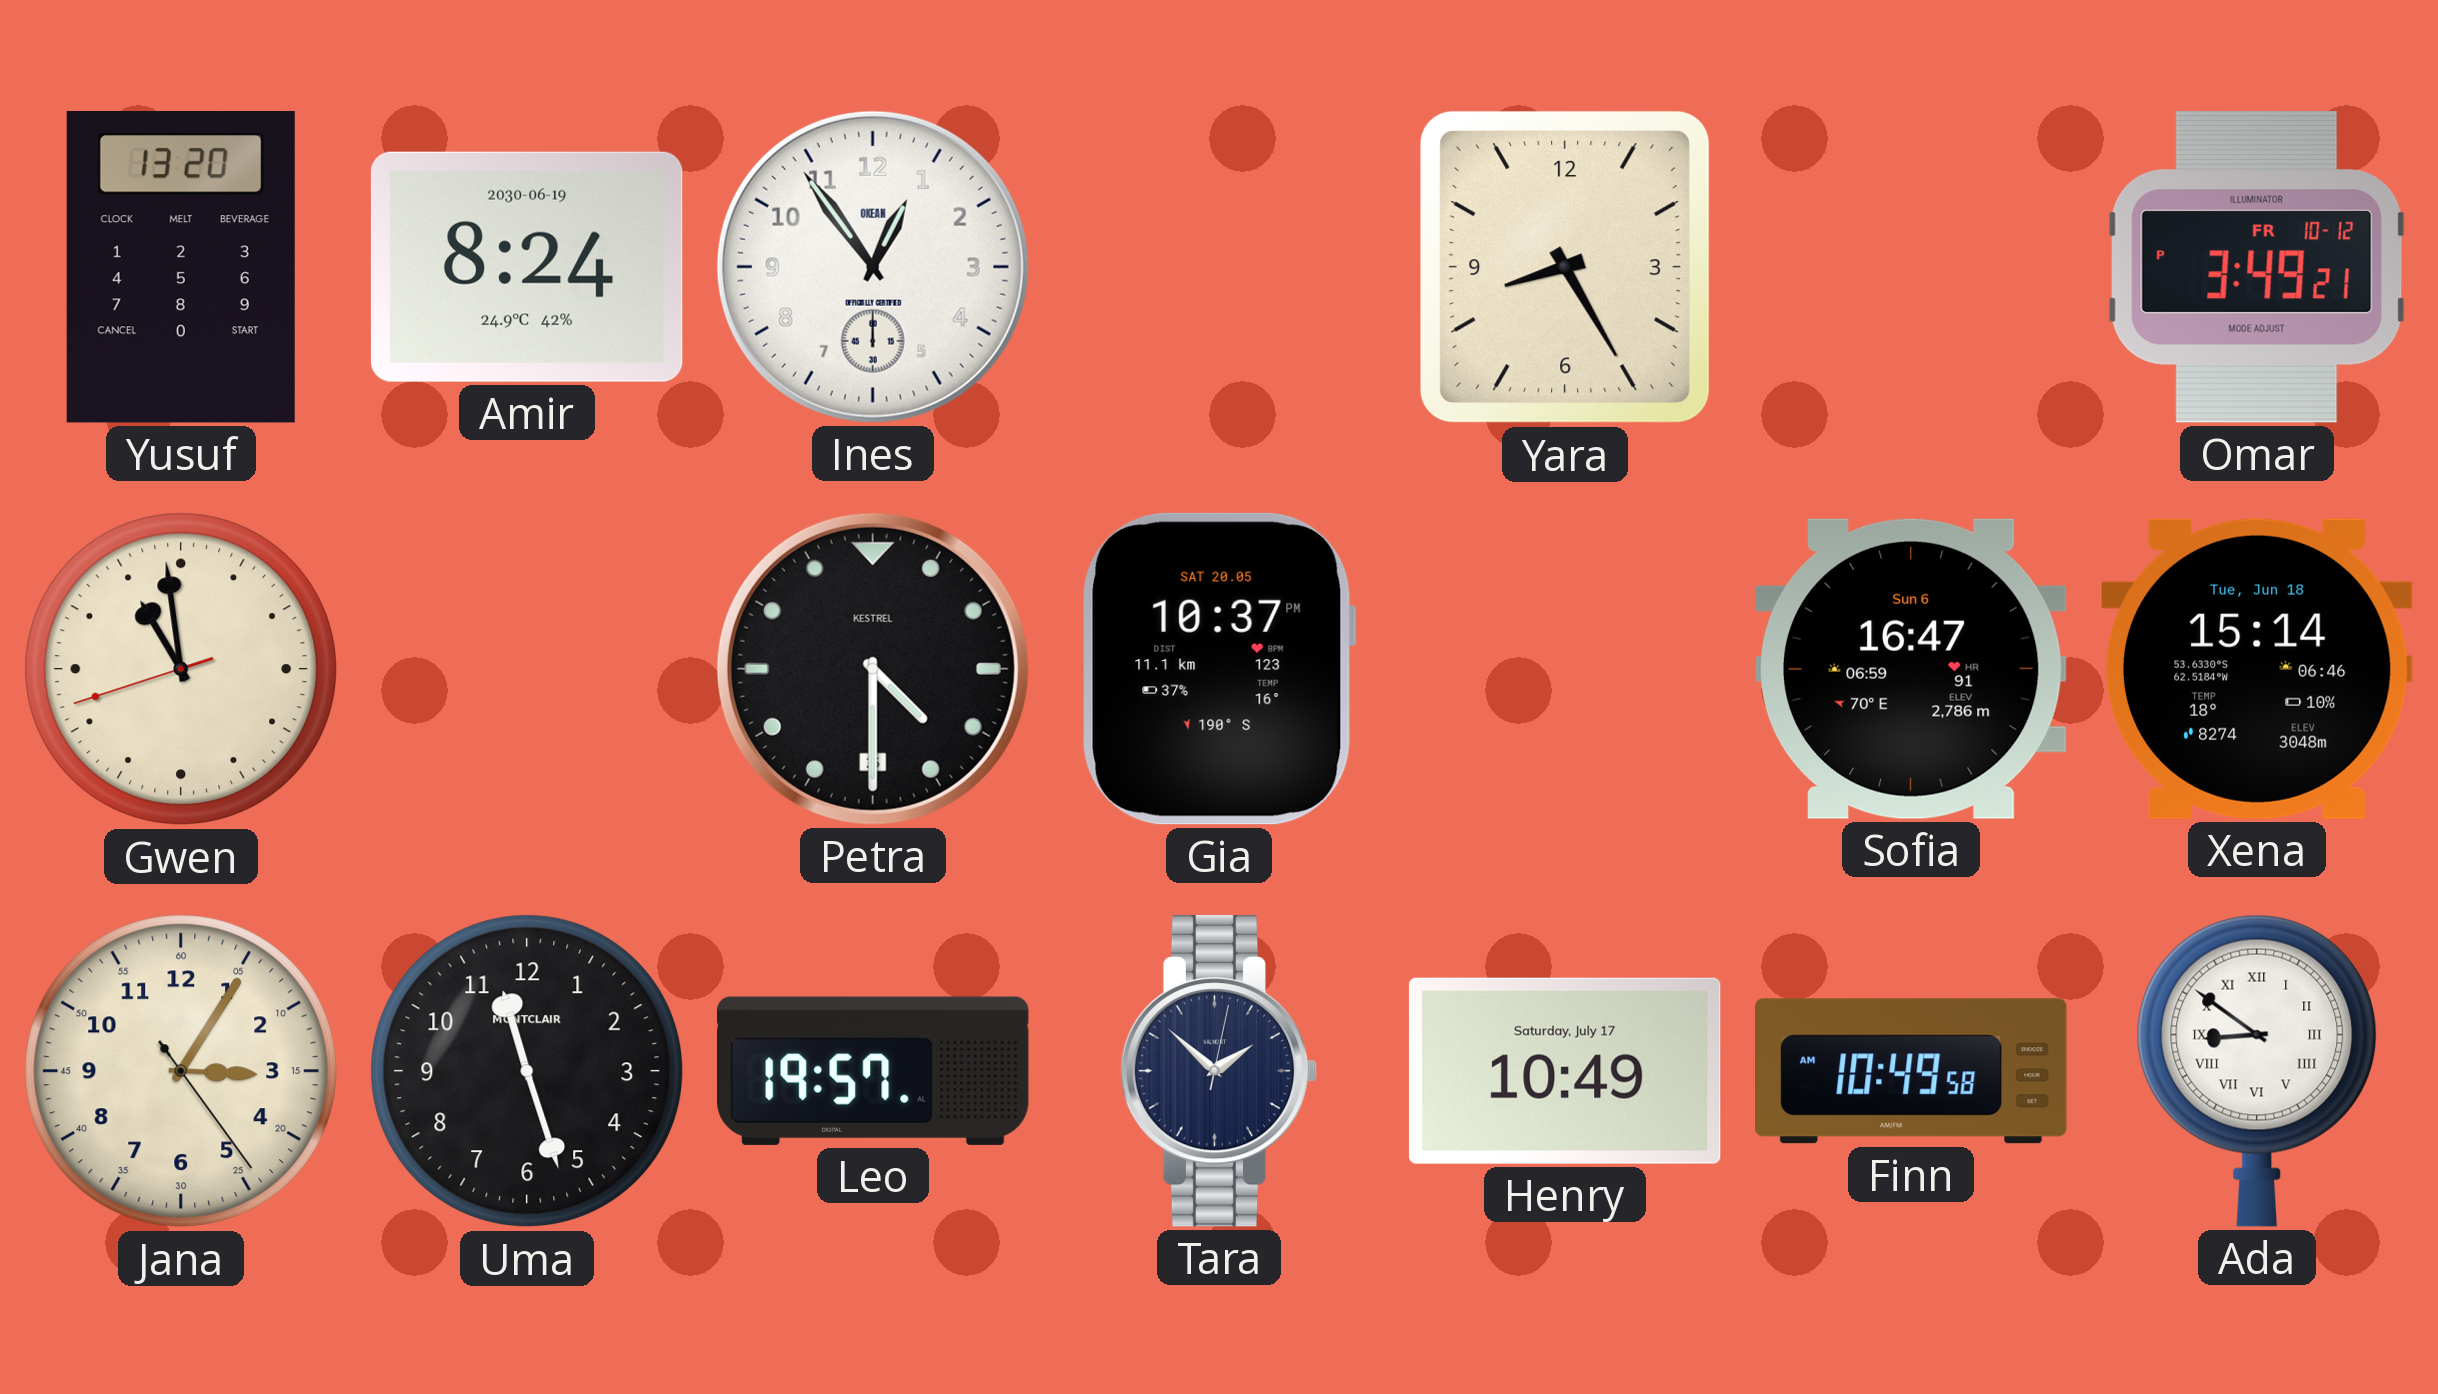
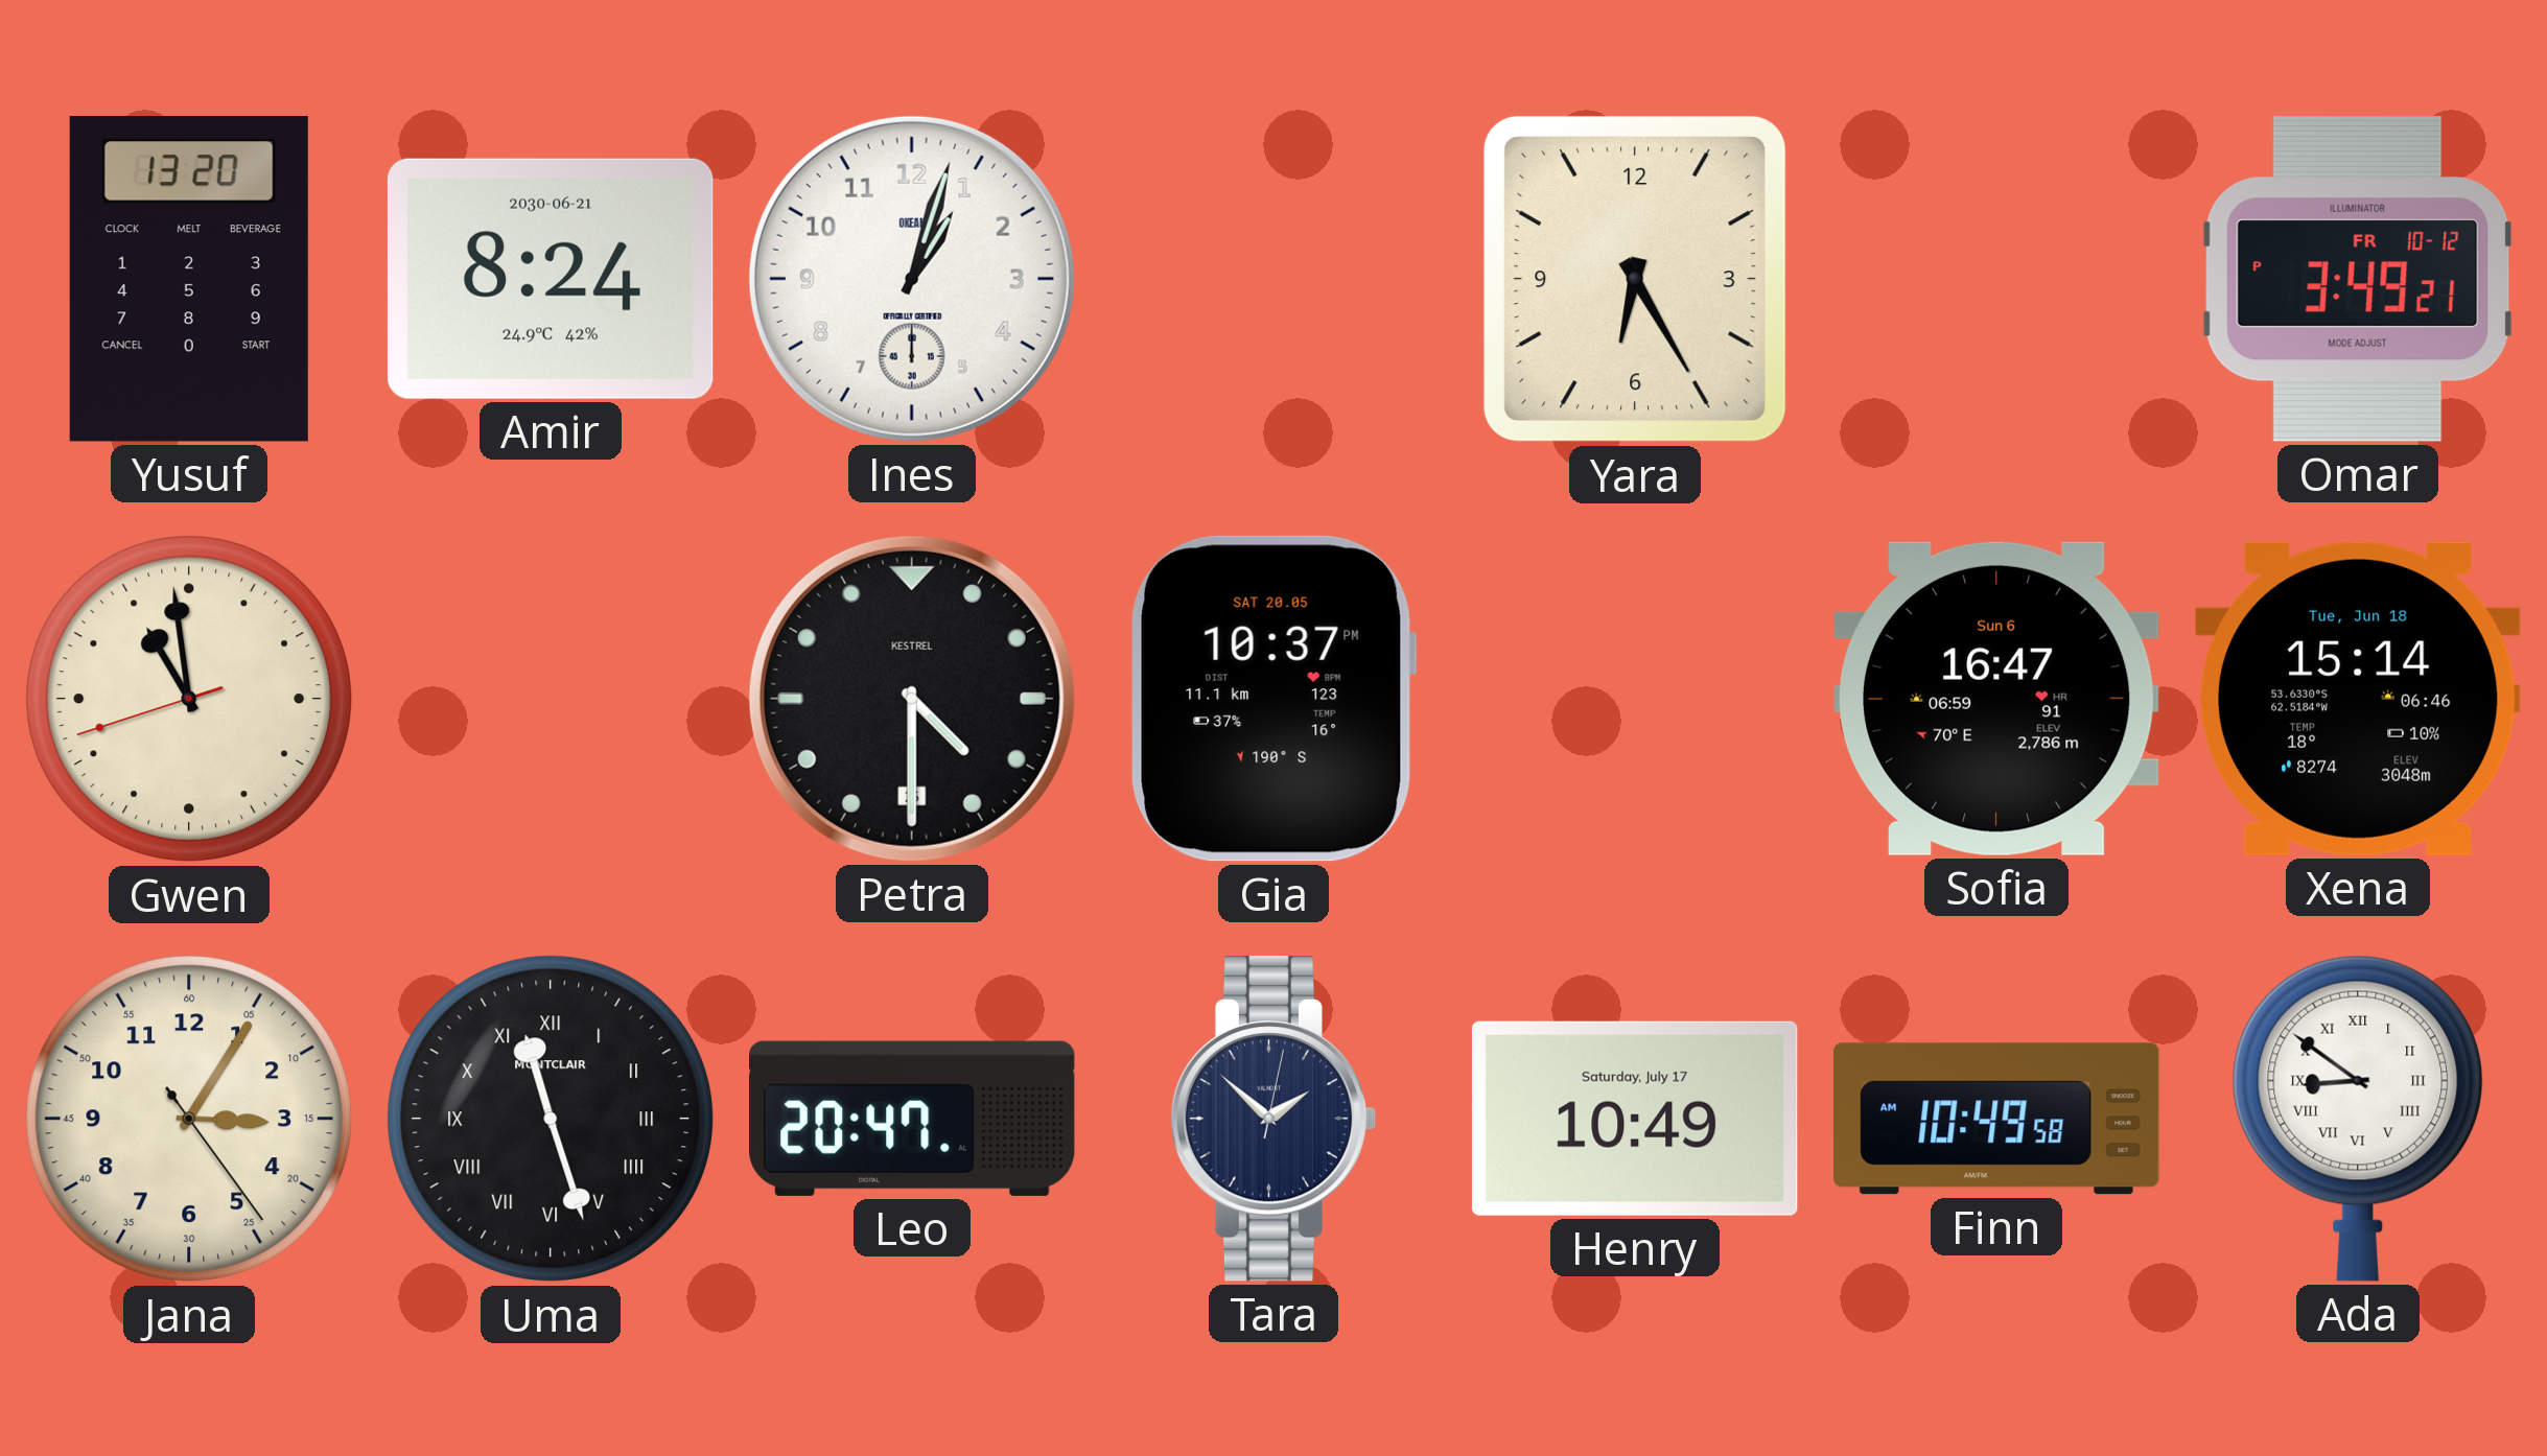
Amir date: 2030-06-19 -> 2030-06-21
Ines: 12:54 -> 1:03
Yara: 8:25 -> 6:25
Uma numerals: Arabic -> Roman
Leo: 19:57 -> 20:47
